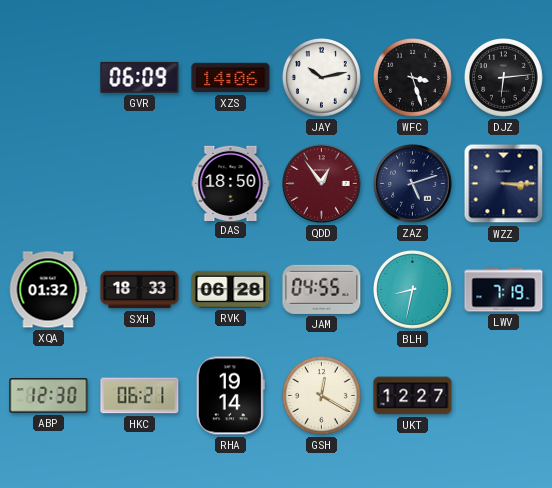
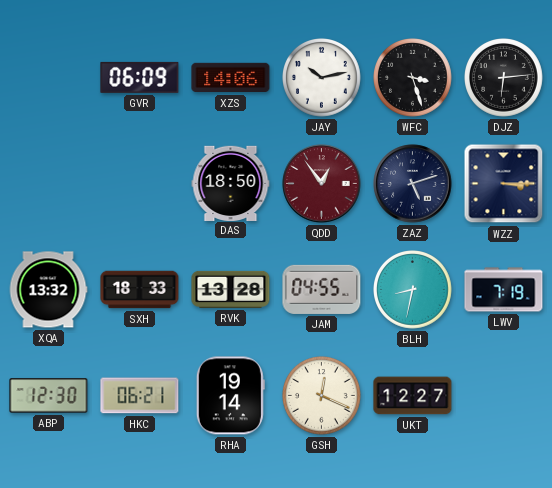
XQA: 01:32 -> 13:32
RVK: 06:28 -> 13:28
GSH: 12:20 -> 12:19
